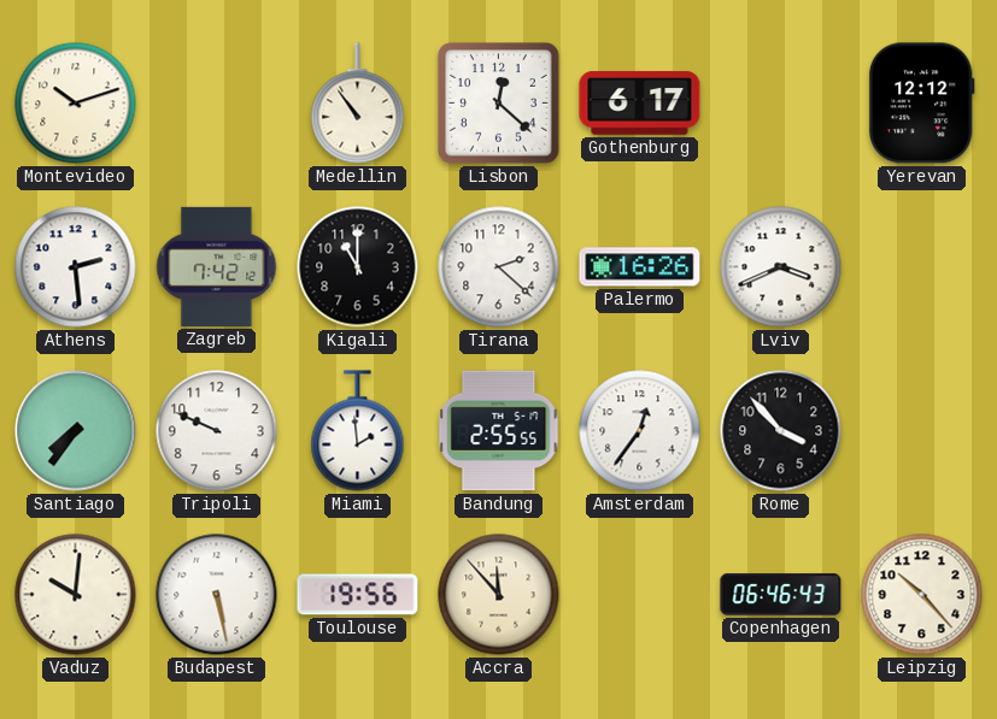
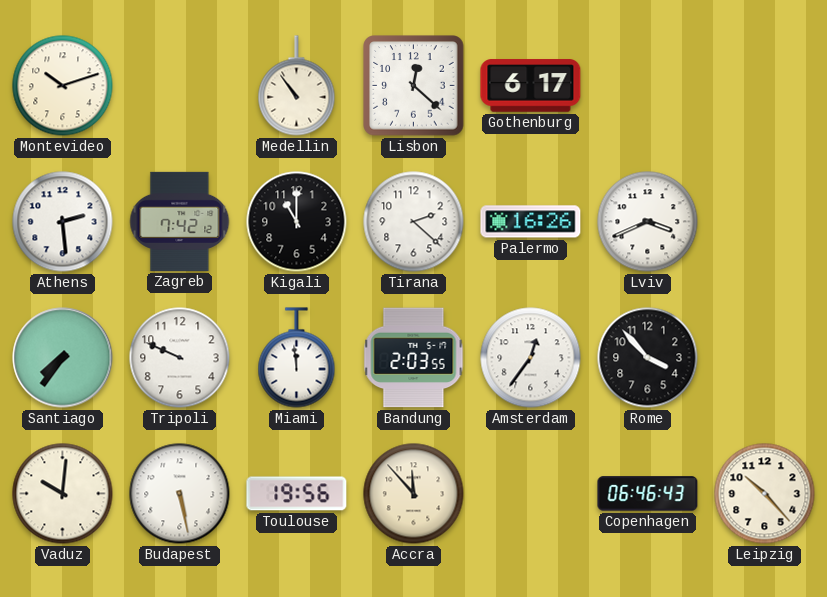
Yerevan: 12:12 -> none
Miami: 1:59 -> 11:59
Bandung: 2:55 -> 2:03
